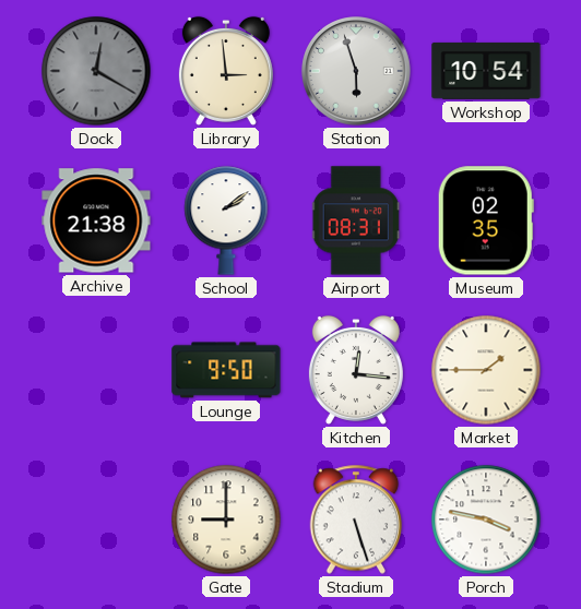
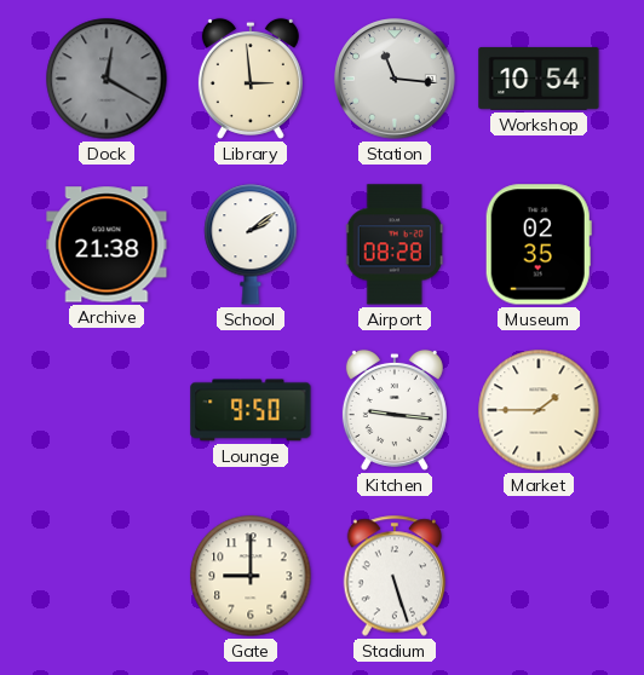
Station: 5:57 -> 11:16
Airport: 08:31 -> 08:28
Kitchen: 12:16 -> 9:16
Porch: 3:47 -> none
